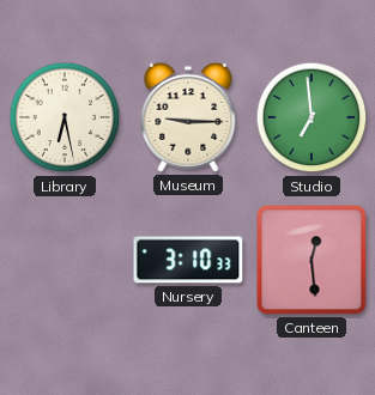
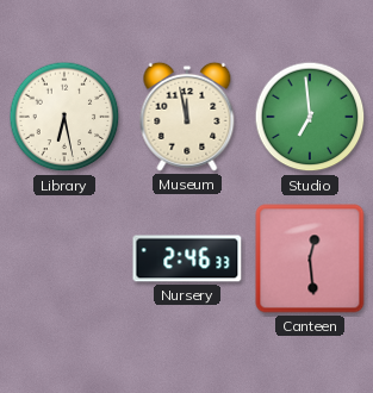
Museum: 9:15 -> 11:58
Nursery: 3:10 -> 2:46
